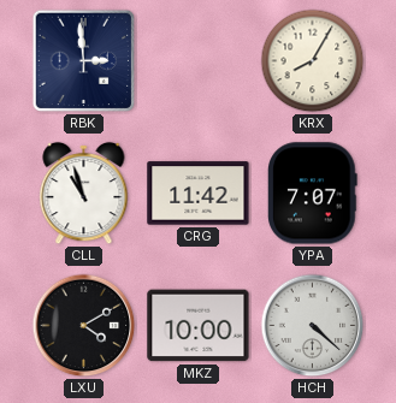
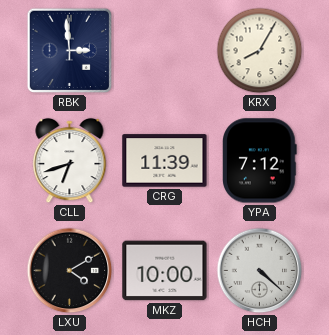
CLL: 10:57 -> 6:42
CRG: 11:42 -> 11:39
YPA: 7:07 -> 7:12
